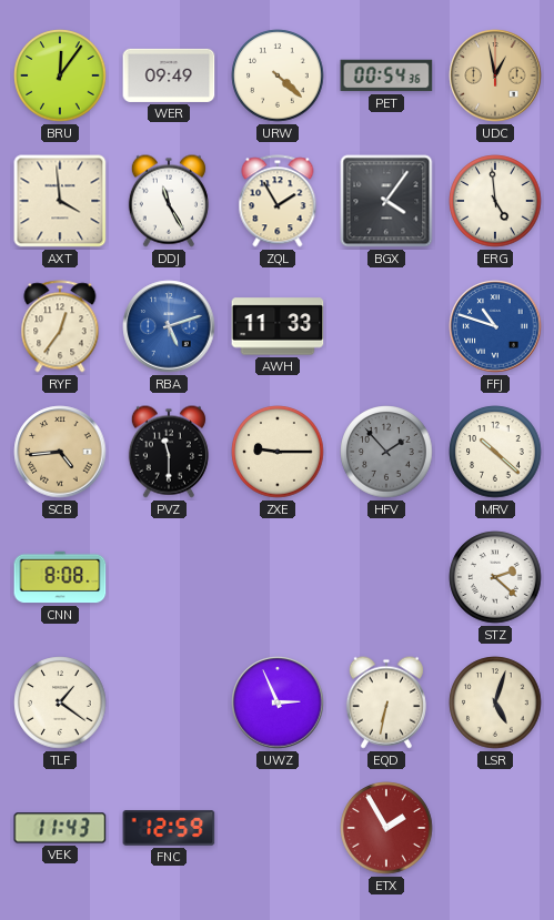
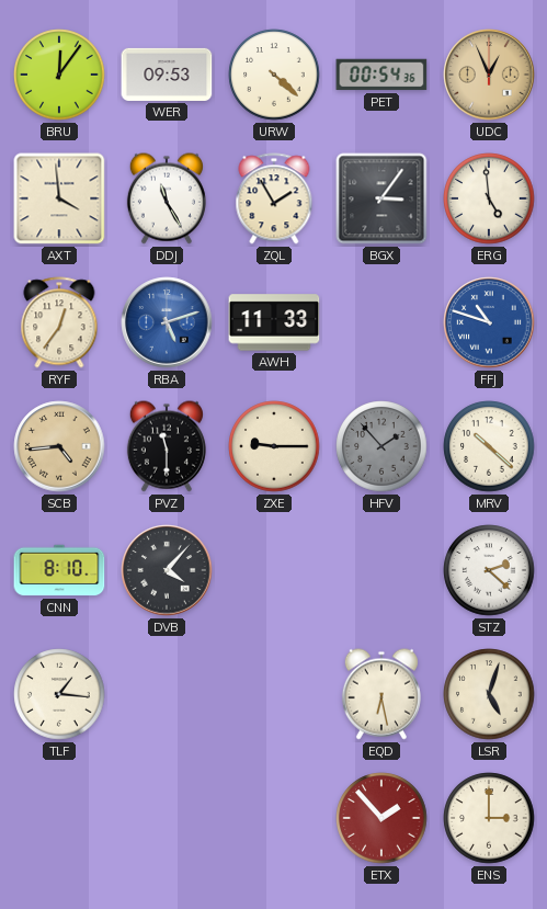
WER: 09:49 -> 09:53
UDC: 12:58 -> 12:56
BGX: 4:06 -> 3:06
CNN: 8:08 -> 8:10
DVB: none -> 4:07
TLF: 1:21 -> 1:16
UWZ: 2:56 -> none
EQD: 6:32 -> 6:28
VEK: 11:43 -> none
FNC: 12:59 -> none
ETX: 1:55 -> 1:53
ENS: none -> 3:00
